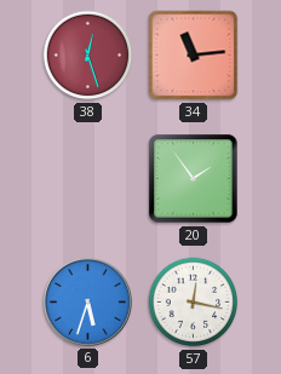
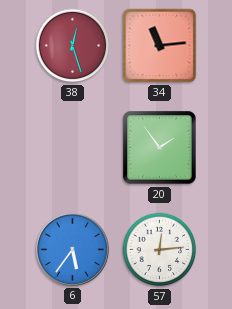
6: 5:33 -> 5:36
57: 12:17 -> 12:14
